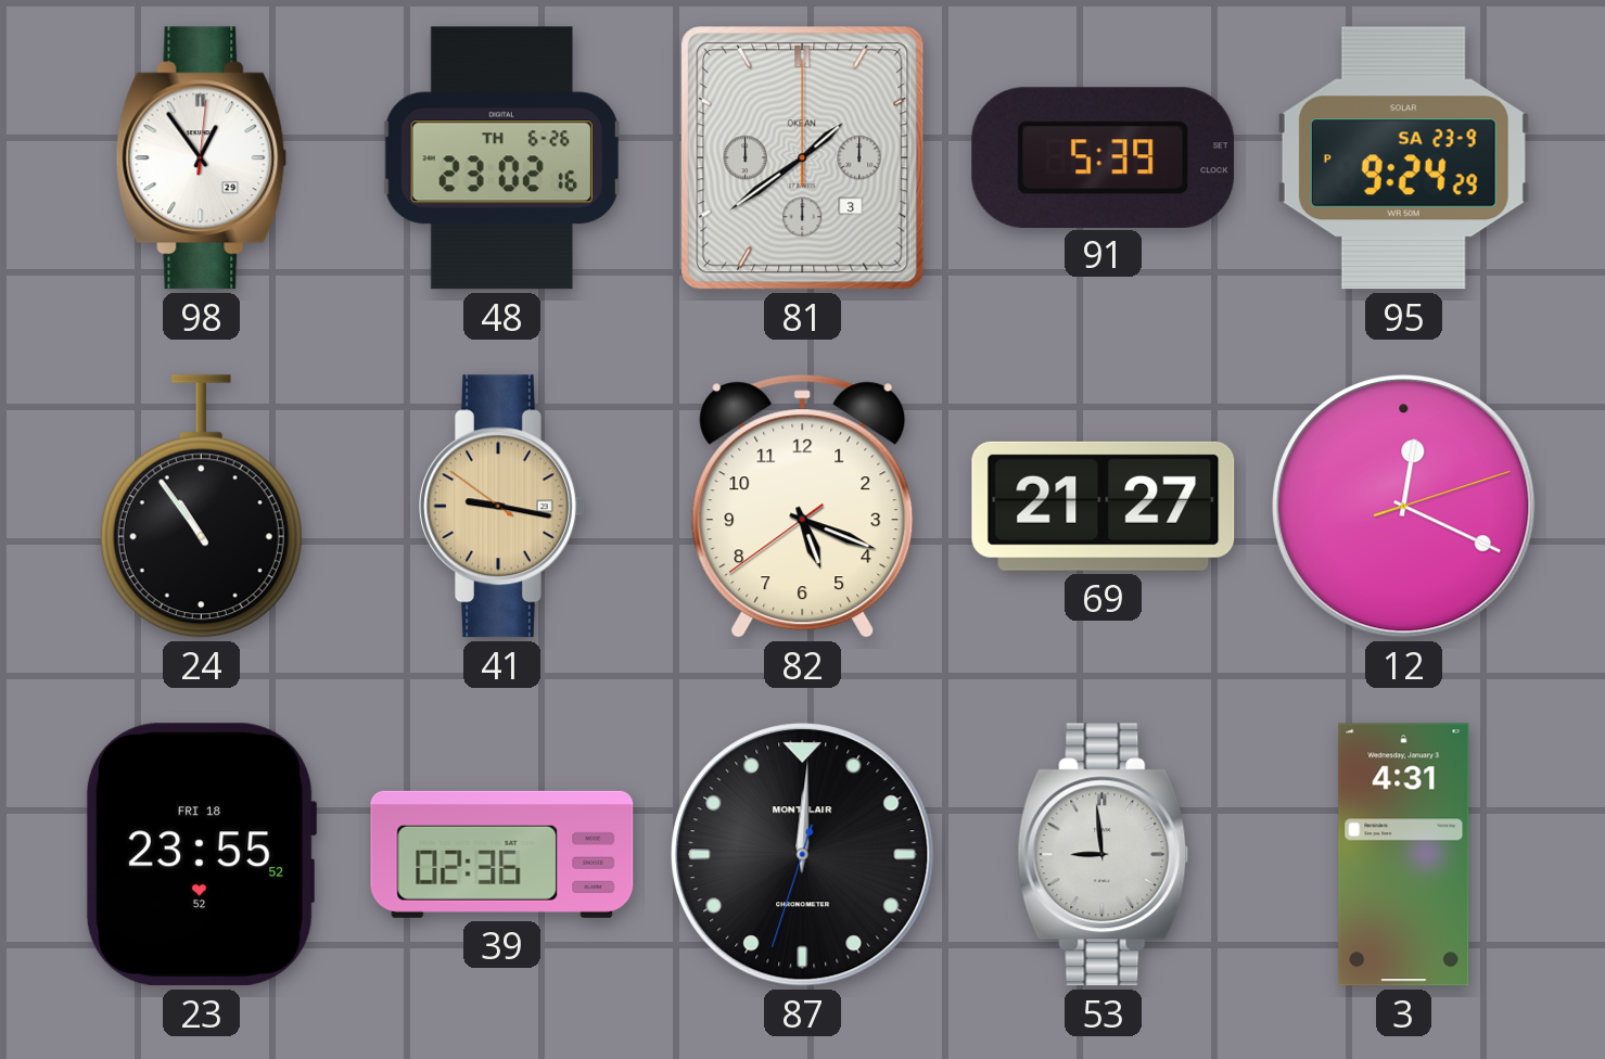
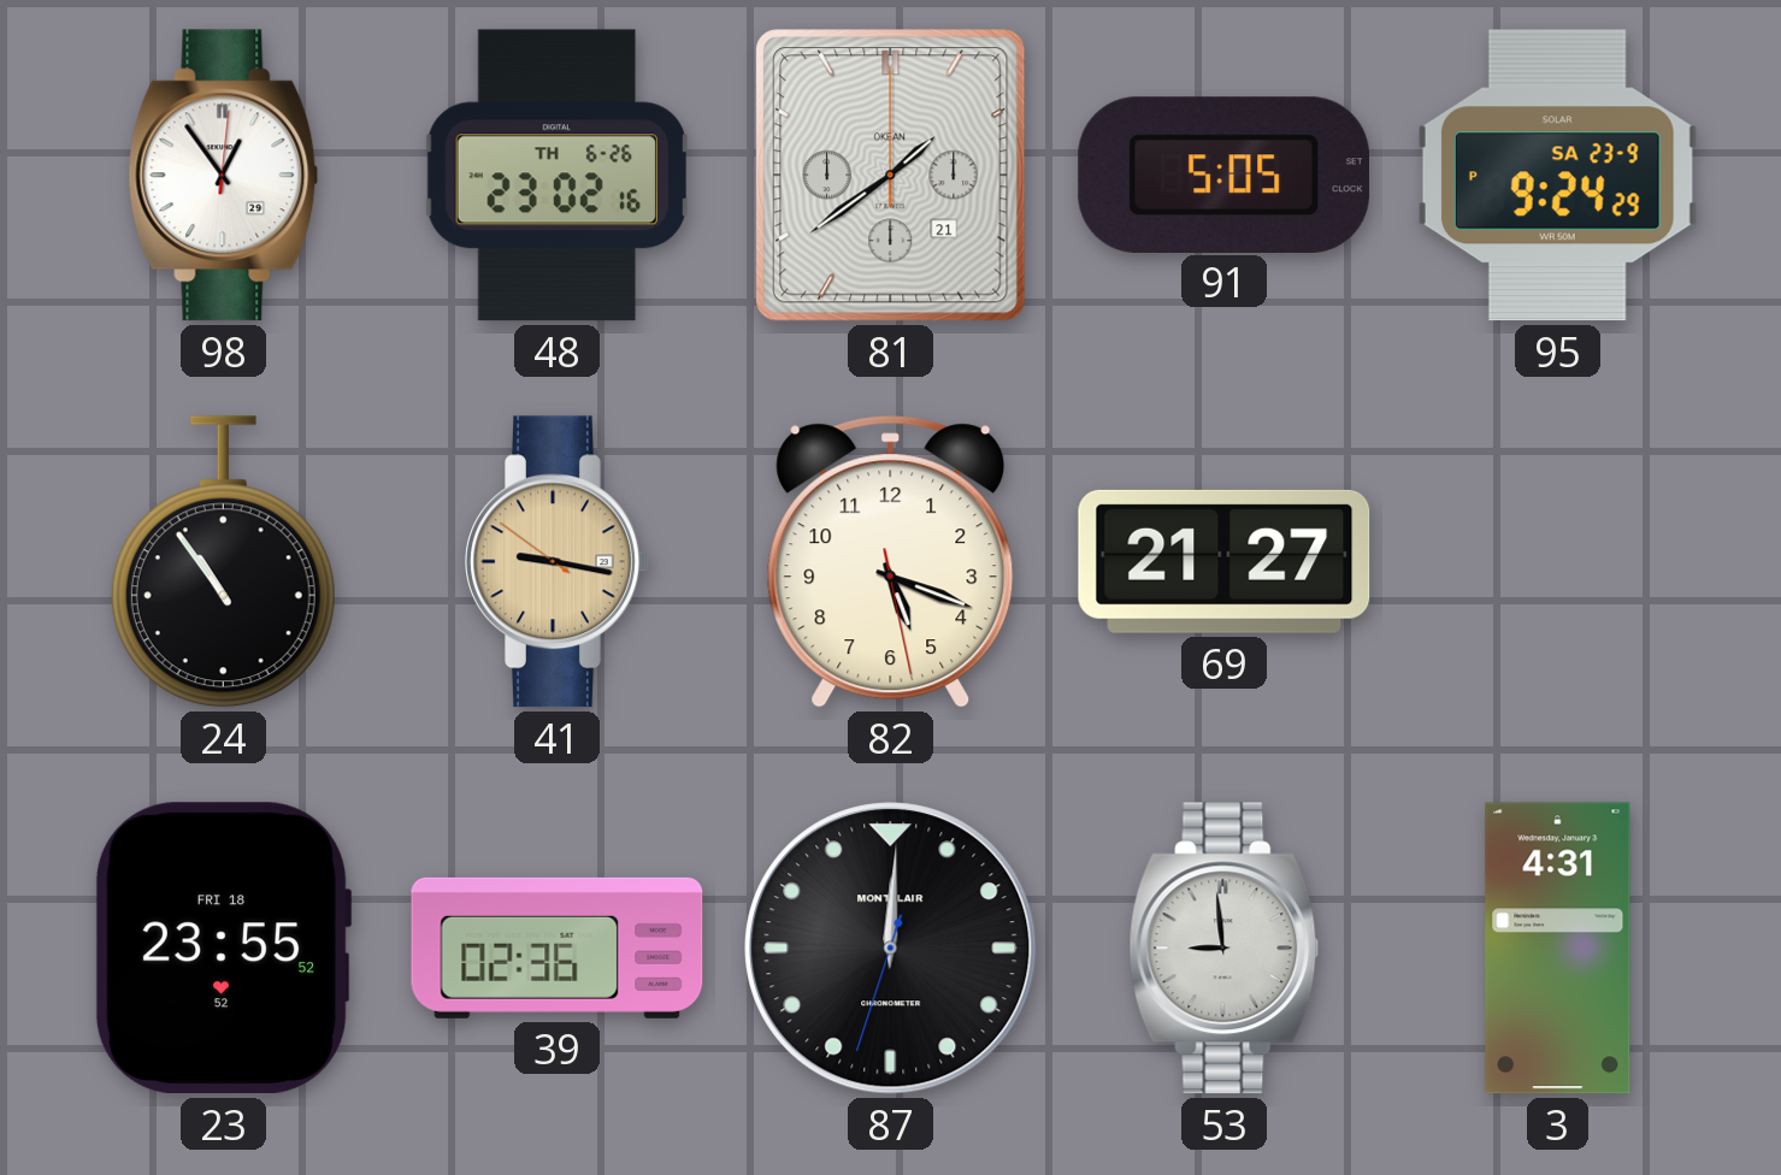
81 date: 3 -> 21
91: 5:39 -> 5:05
82: 5:18:39 -> 5:18:28
12: 12:19 -> none
